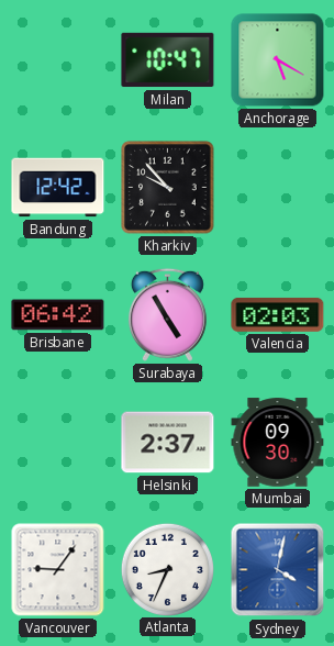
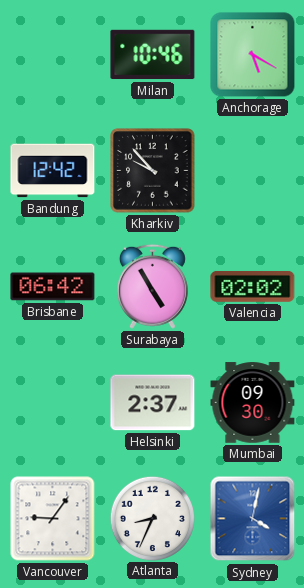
Milan: 10:47 -> 10:46
Valencia: 02:03 -> 02:02
